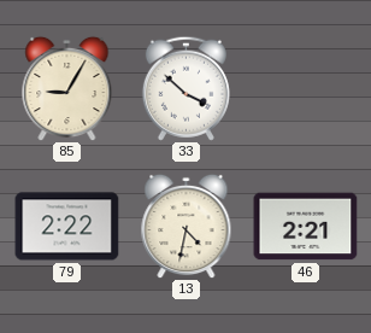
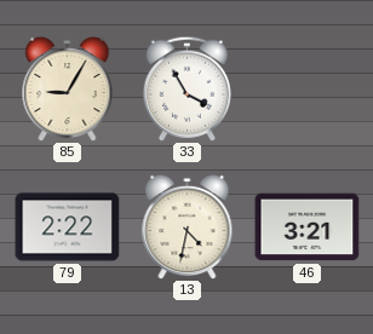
33: 3:52 -> 3:55
46: 2:21 -> 3:21
